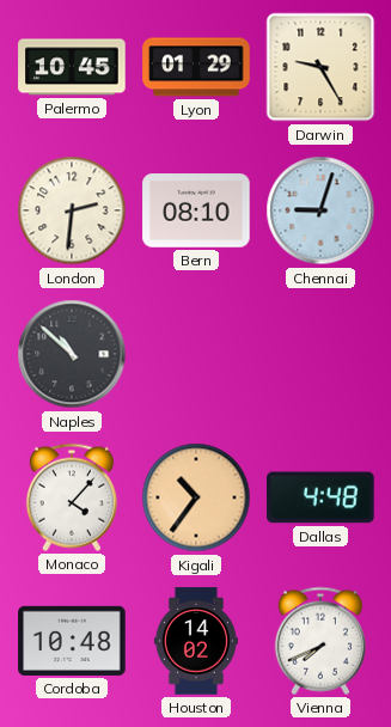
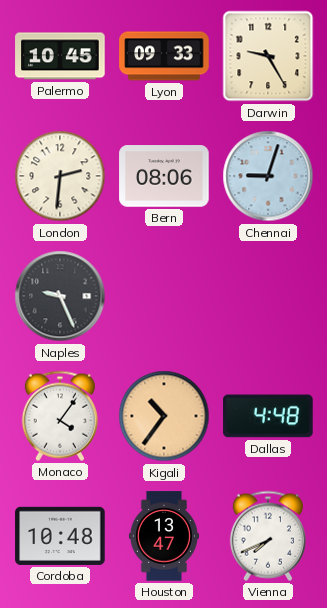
Lyon: 01:29 -> 09:33
Bern: 08:10 -> 08:06
Naples: 10:52 -> 9:26
Monaco: 4:07 -> 4:06
Houston: 14:02 -> 13:47
